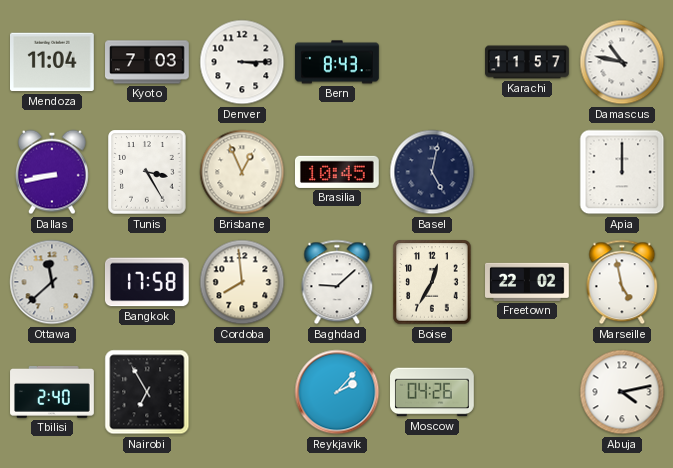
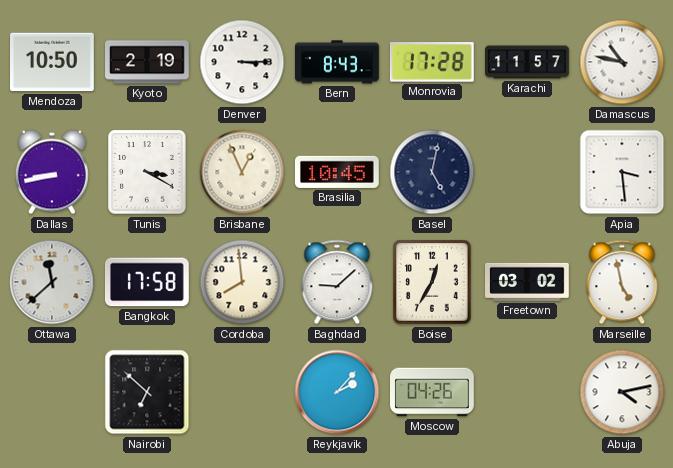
Mendoza: 11:04 -> 10:50
Kyoto: 7:03 -> 2:19
Monrovia: none -> 17:28
Tunis: 3:25 -> 3:20
Apia: 12:00 -> 3:29
Freetown: 22:02 -> 03:02
Tbilisi: 2:40 -> none
Nairobi: 6:55 -> 6:52
